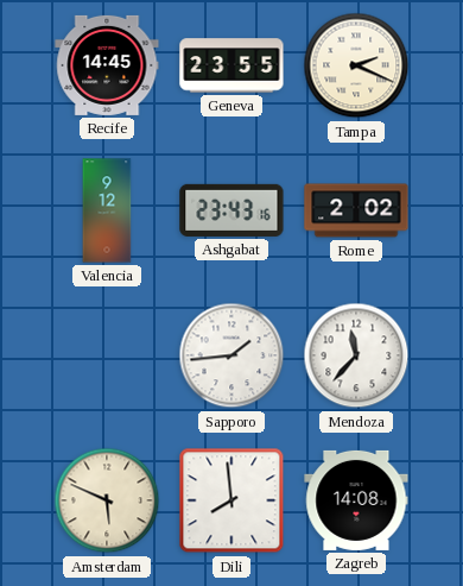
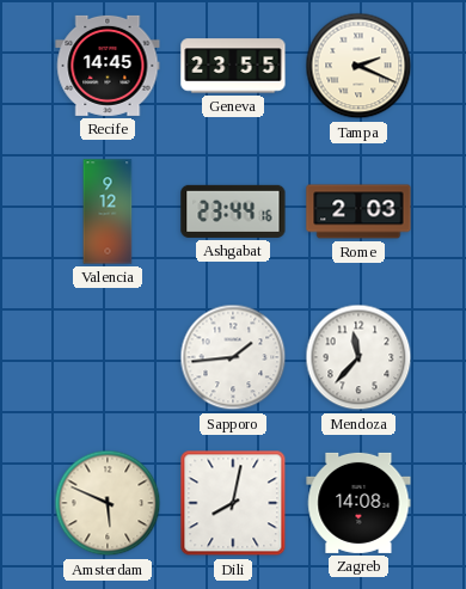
Ashgabat: 23:43 -> 23:44
Rome: 2:02 -> 2:03
Dili: 7:59 -> 8:02
